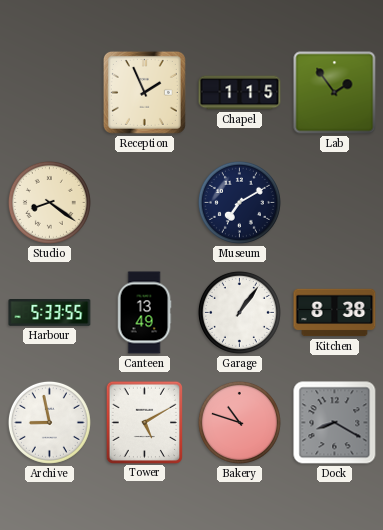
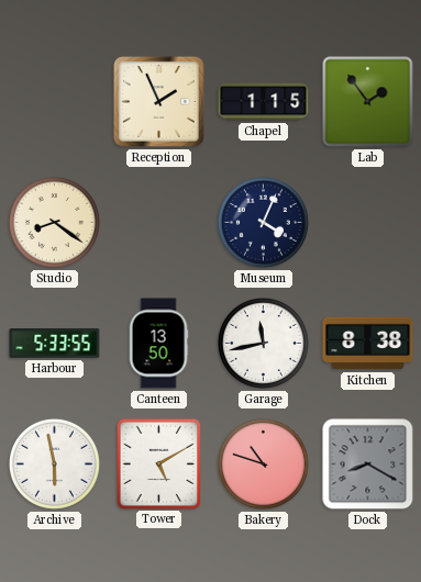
Museum: 7:10 -> 4:04
Canteen: 13:49 -> 13:50
Garage: 1:06 -> 11:43
Archive: 8:58 -> 5:58
